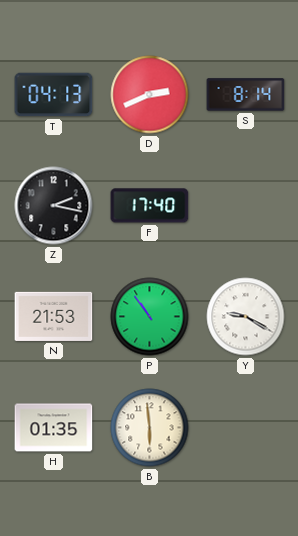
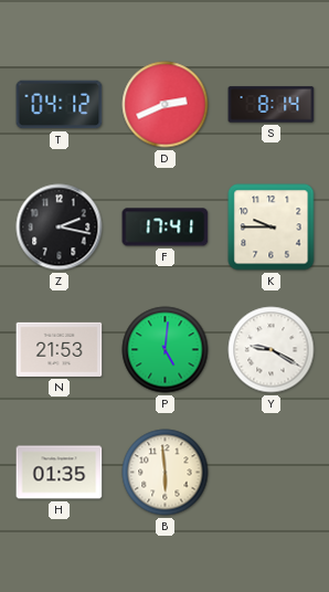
T: 04:13 -> 04:12
F: 17:40 -> 17:41
K: none -> 9:45
P: 10:54 -> 5:01
